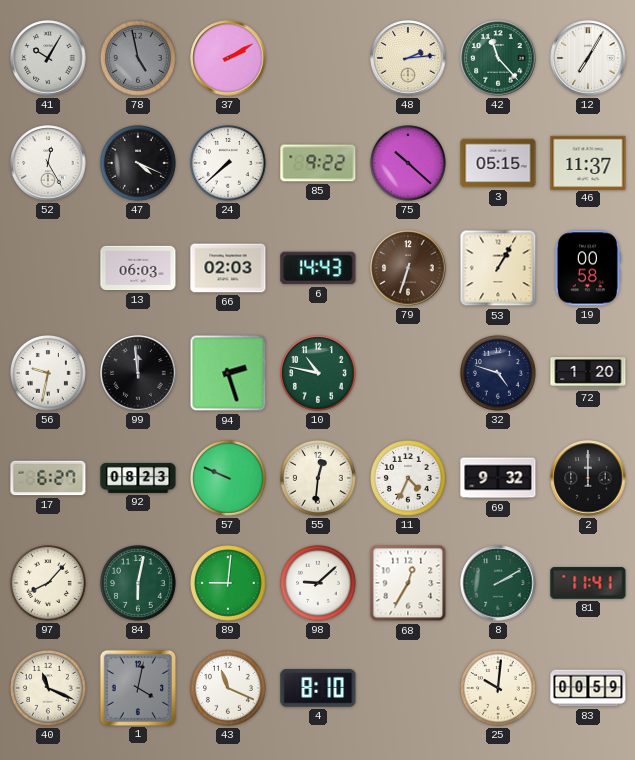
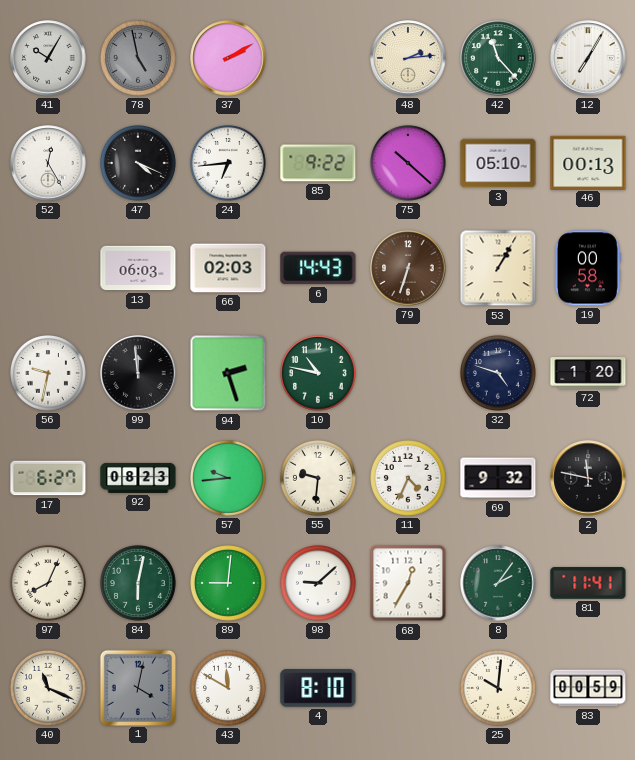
24: 7:38 -> 6:44
3: 05:15 -> 05:10
46: 11:37 -> 00:13
57: 9:49 -> 9:44
55: 12:31 -> 9:31
2: 12:00 -> 11:47
97: 8:07 -> 8:04
8: 2:10 -> 2:06
43: 11:19 -> 11:50
